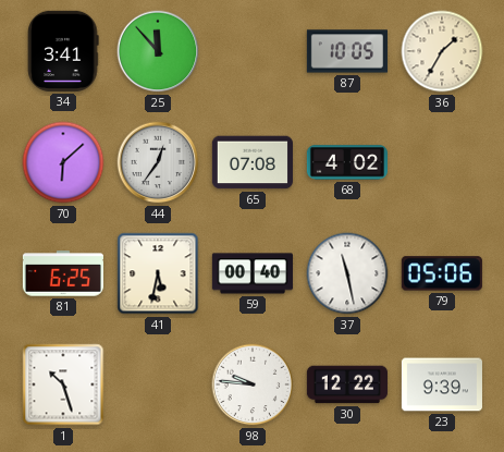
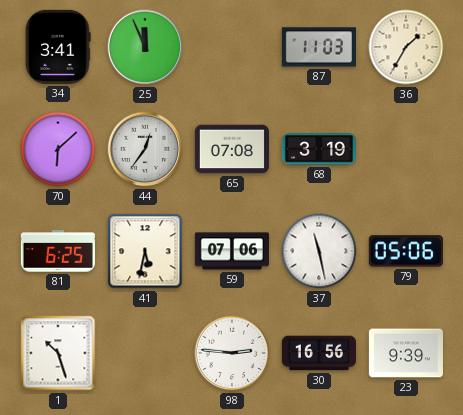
25: 11:53 -> 11:56
87: 10:05 -> 11:03
68: 4:02 -> 3:19
59: 00:40 -> 07:06
98: 9:46 -> 2:46
30: 12:22 -> 16:56
